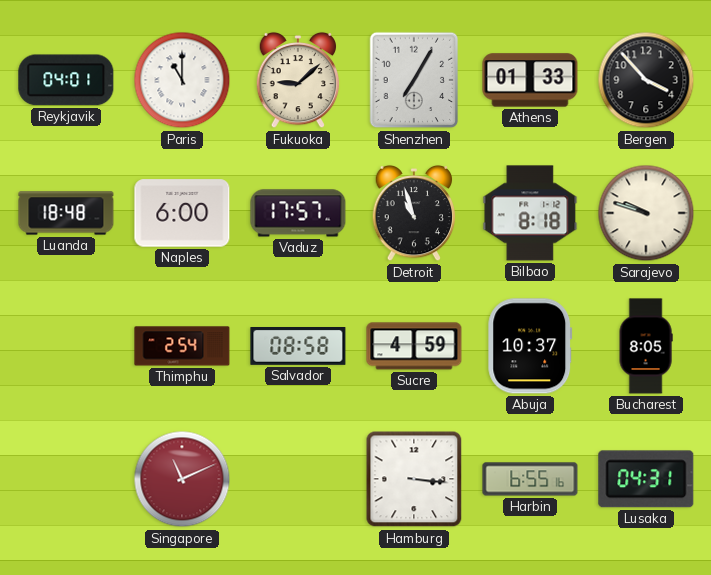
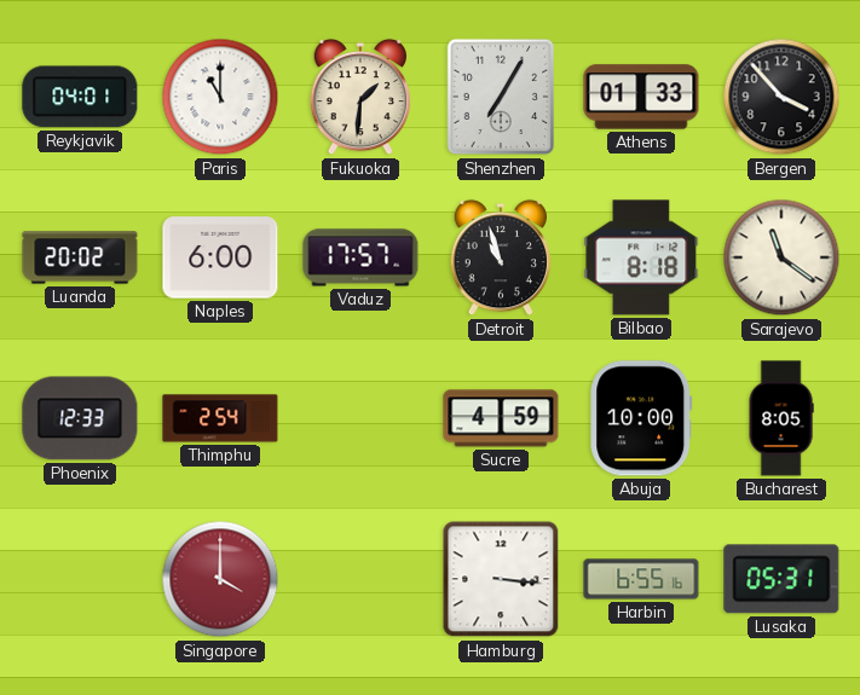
Fukuoka: 9:08 -> 1:31
Luanda: 18:48 -> 20:02
Sarajevo: 9:48 -> 11:21
Phoenix: none -> 12:33
Salvador: 08:58 -> none
Abuja: 10:37 -> 10:00
Singapore: 11:11 -> 4:00
Lusaka: 04:31 -> 05:31
